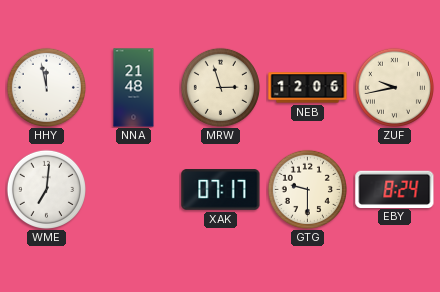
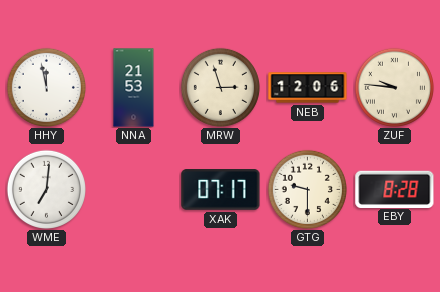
NNA: 21:48 -> 21:53
ZUF: 9:43 -> 9:46
EBY: 8:24 -> 8:28
